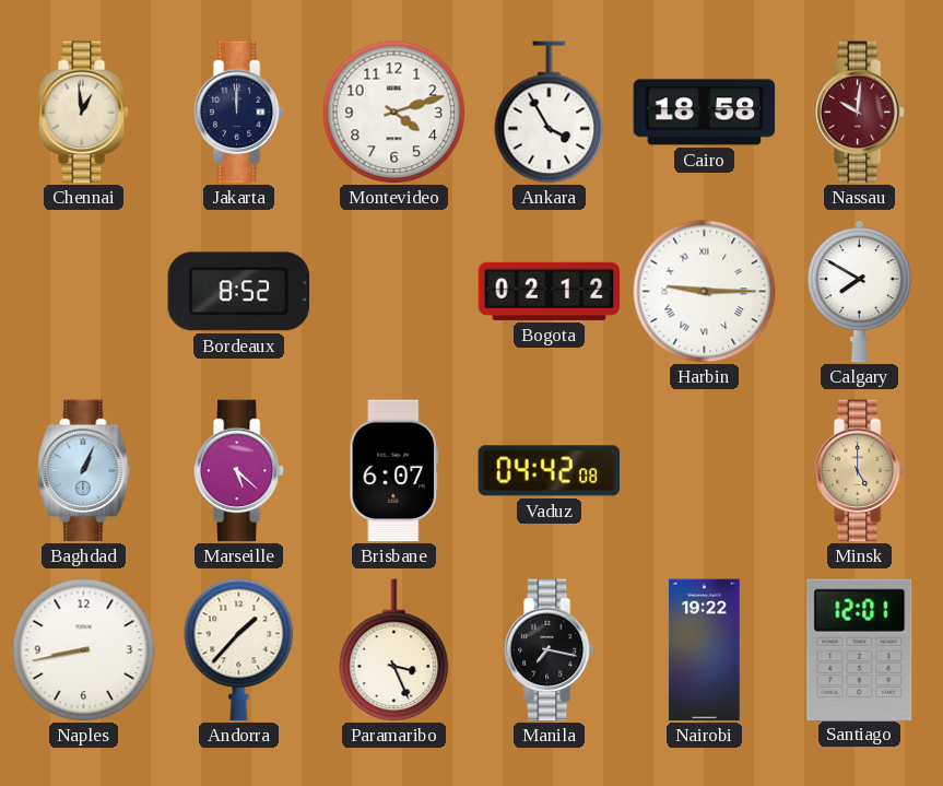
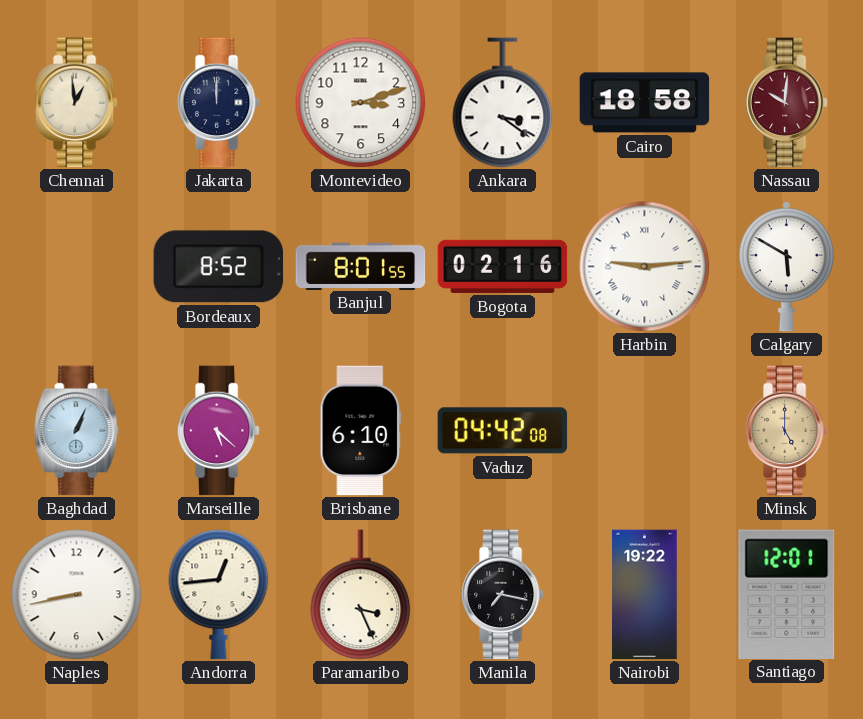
Montevideo: 4:12 -> 3:12
Ankara: 3:55 -> 3:21
Banjul: none -> 8:01
Bogota: 02:12 -> 02:16
Harbin: 9:15 -> 9:14
Calgary: 7:50 -> 5:50
Brisbane: 6:07 -> 6:10
Andorra: 1:37 -> 12:44
